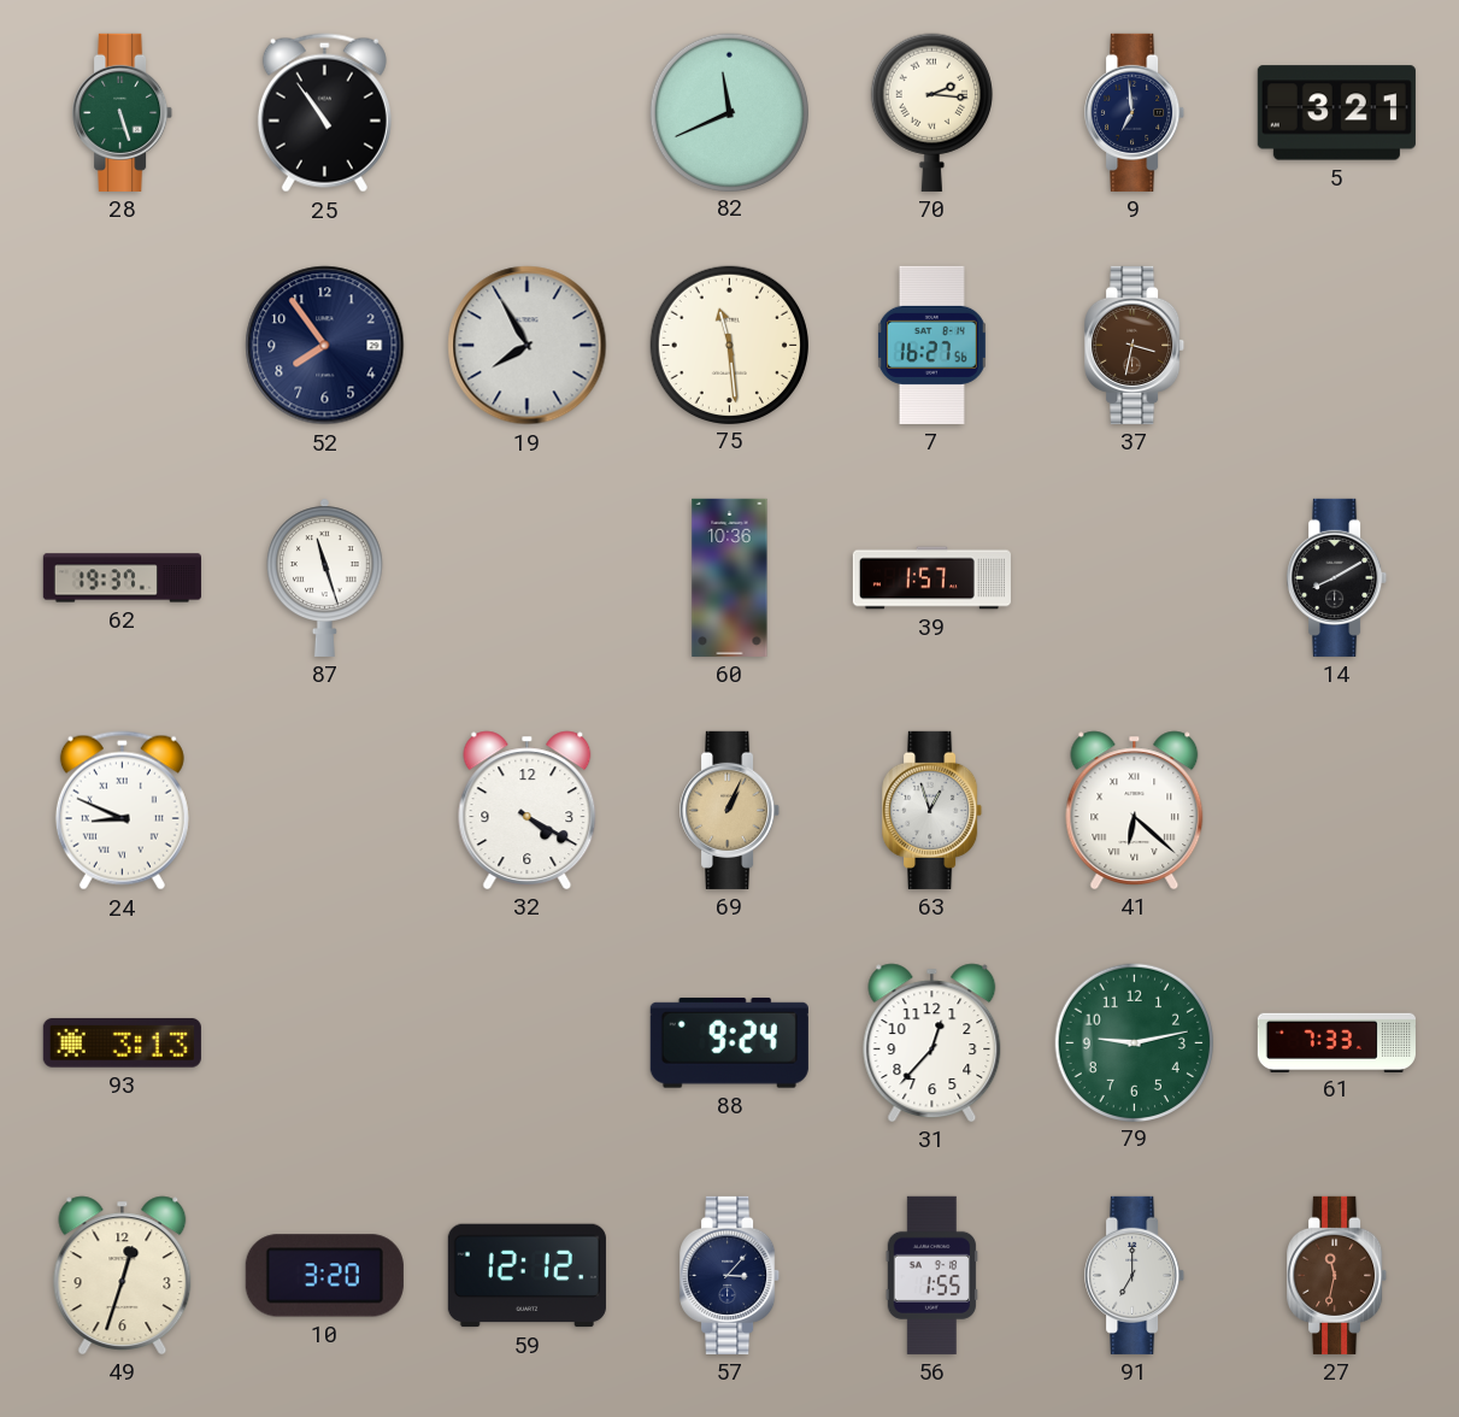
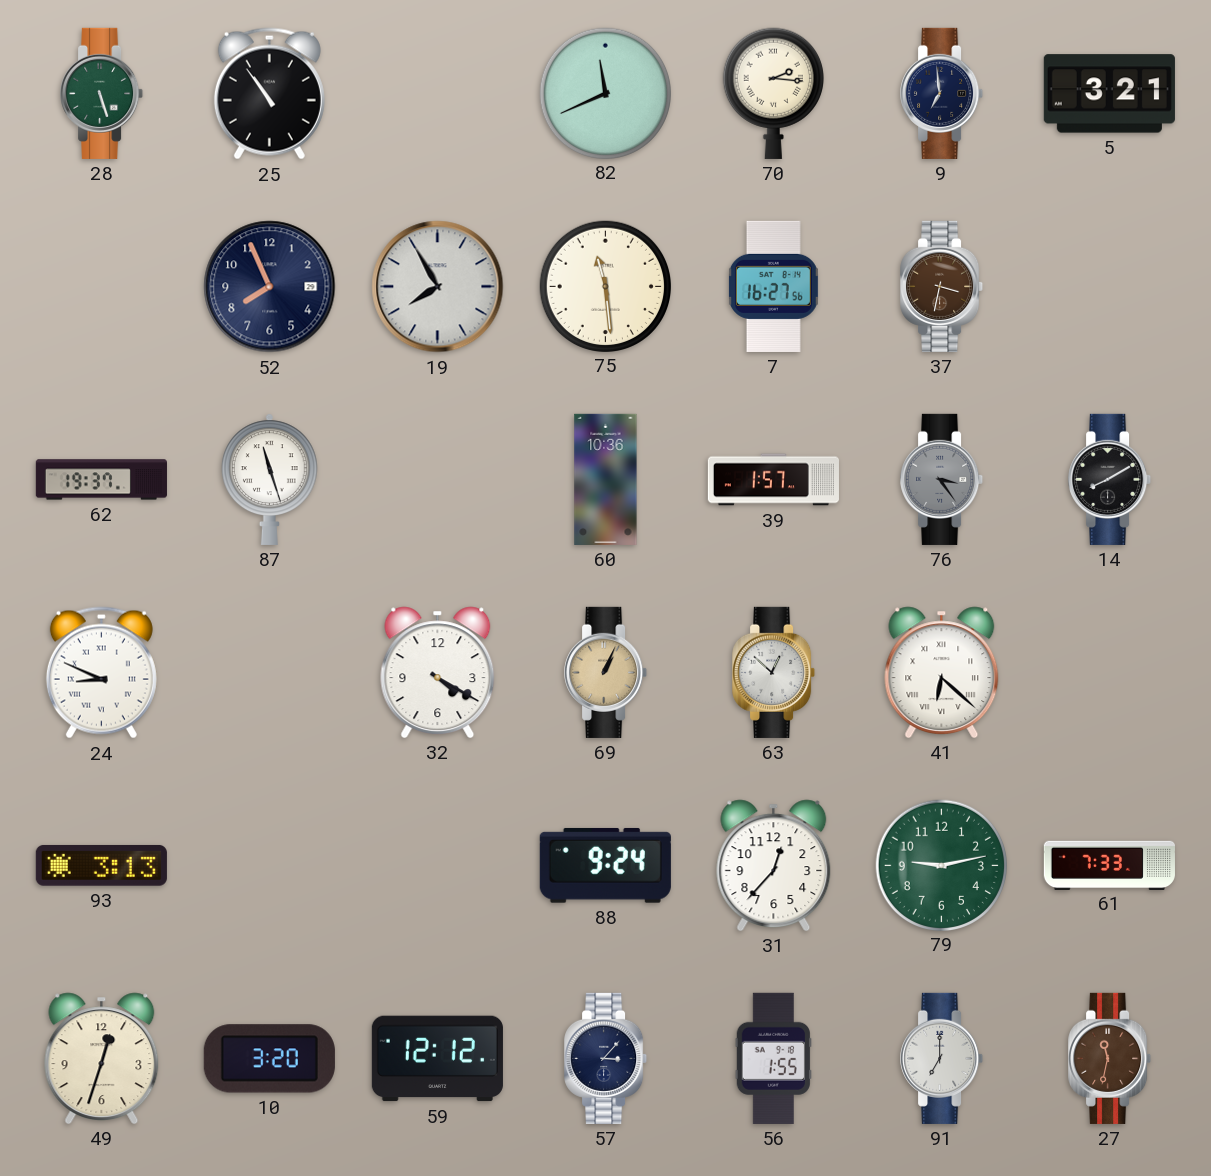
52: 7:54 -> 7:56
76: none -> 3:24
63: 12:57 -> 12:52
